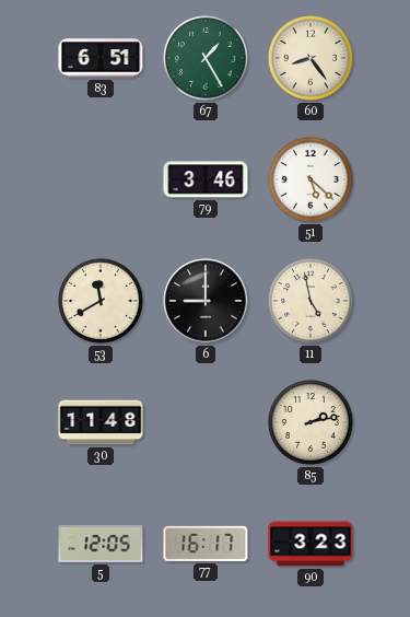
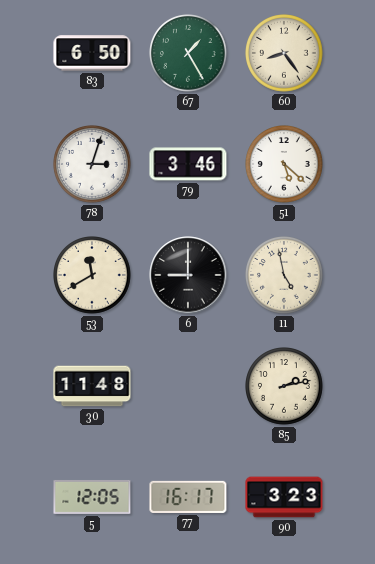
83: 6:51 -> 6:50
78: none -> 3:03
